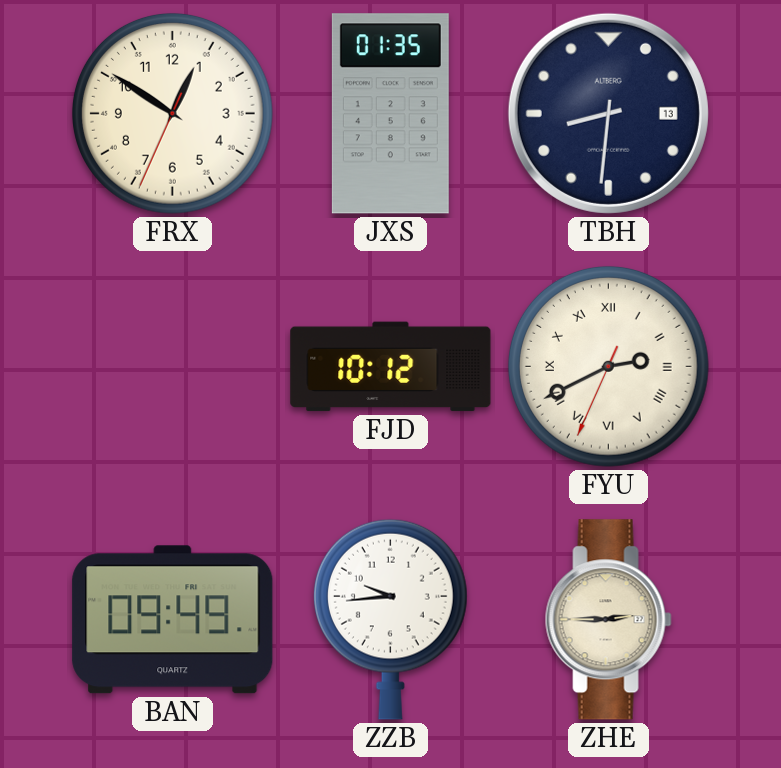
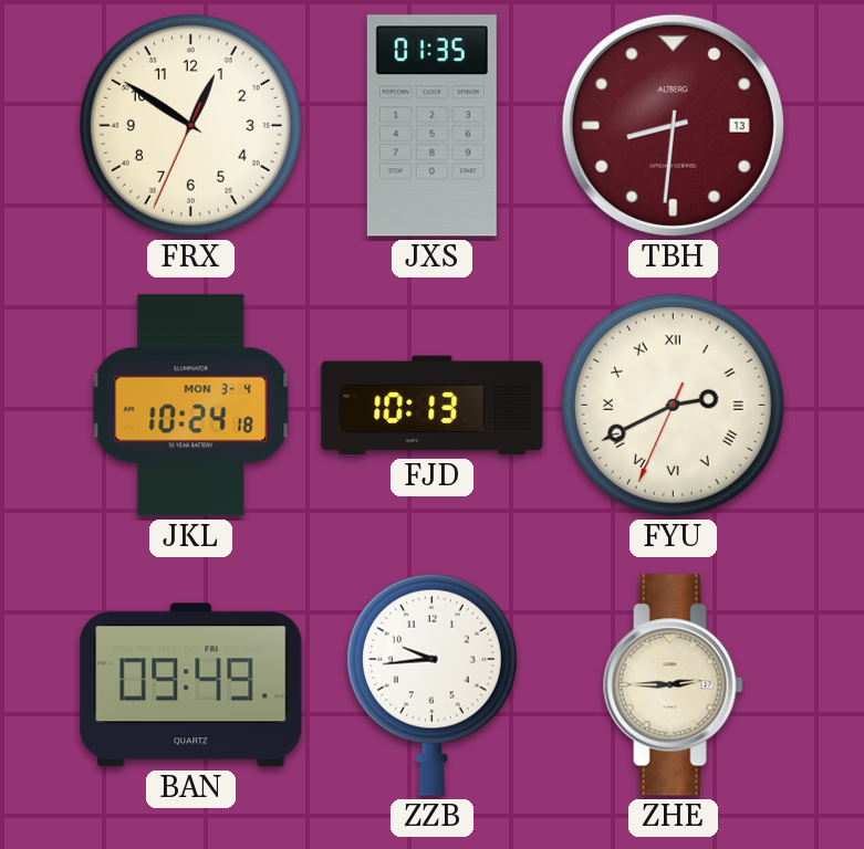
TBH dial: navy -> burgundy
JKL: none -> 10:24
FJD: 10:12 -> 10:13
